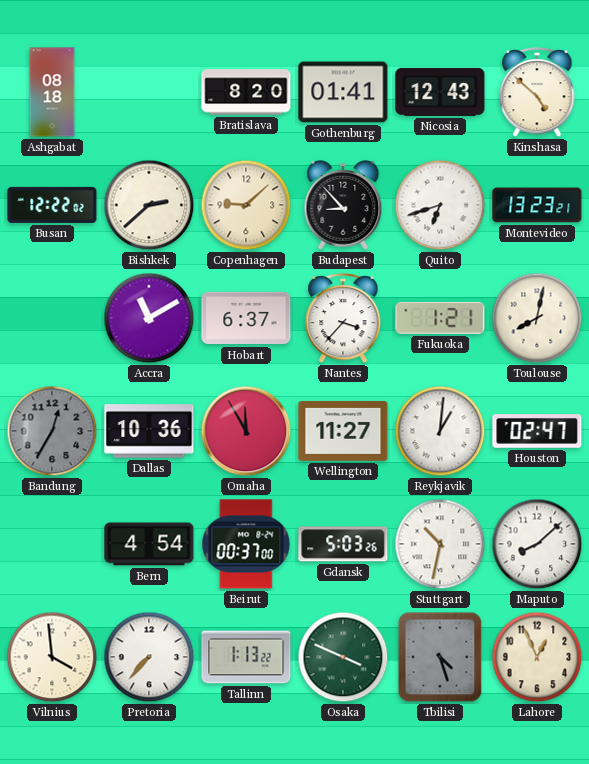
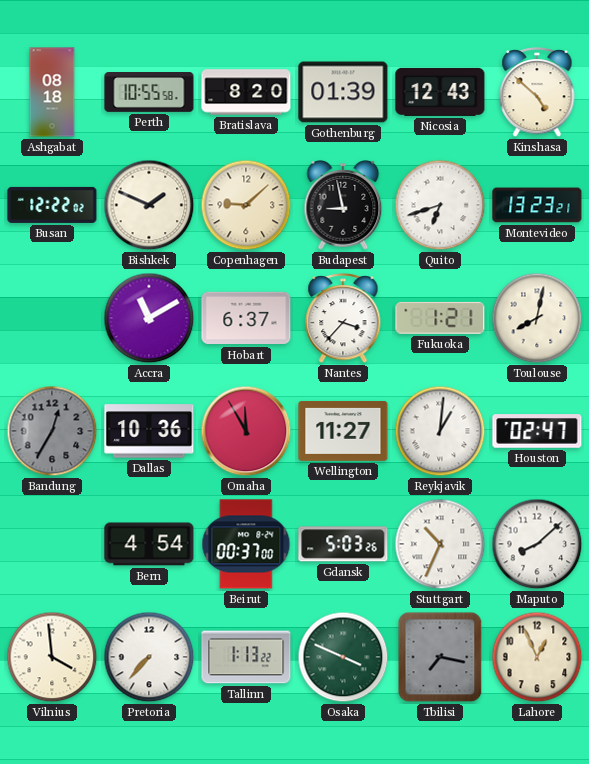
Perth: none -> 10:55
Gothenburg: 01:41 -> 01:39
Bishkek: 2:38 -> 1:49
Budapest: 8:53 -> 8:58
Stuttgart: 10:32 -> 10:34
Tbilisi: 4:27 -> 7:17
